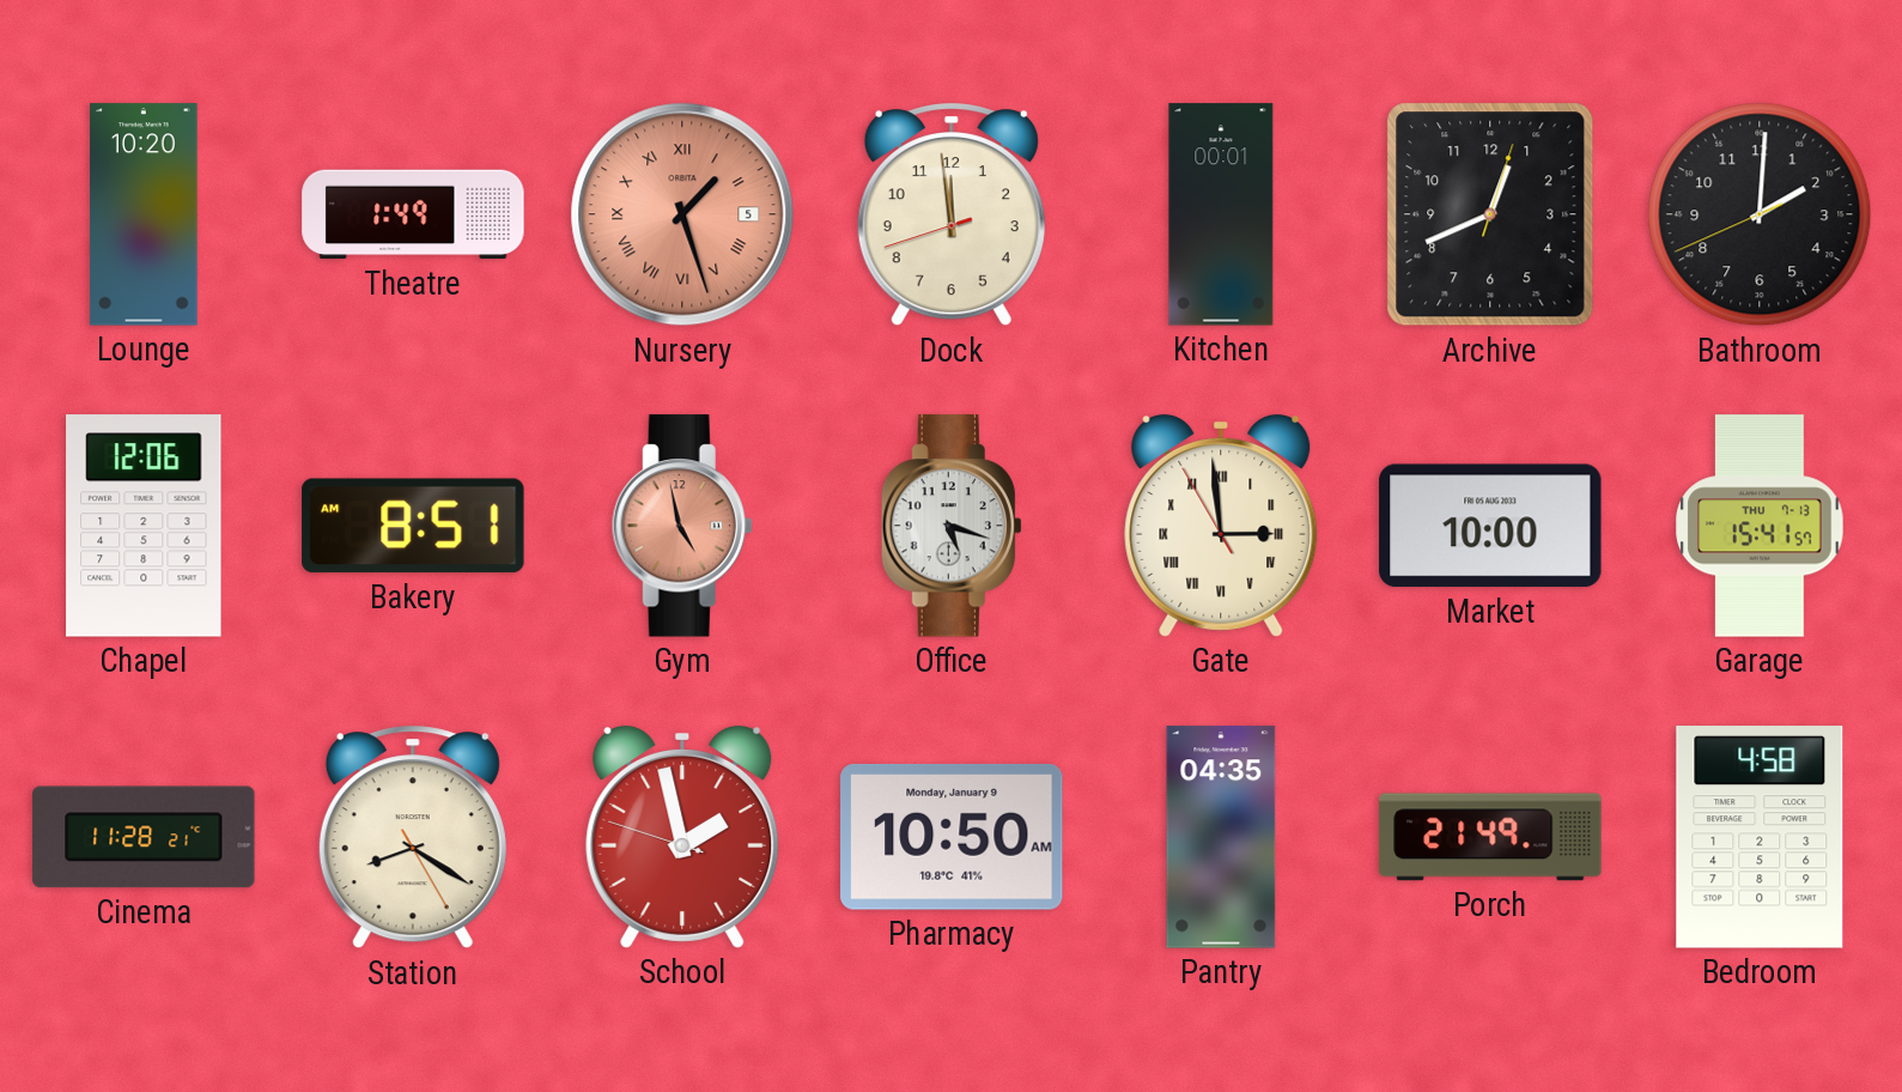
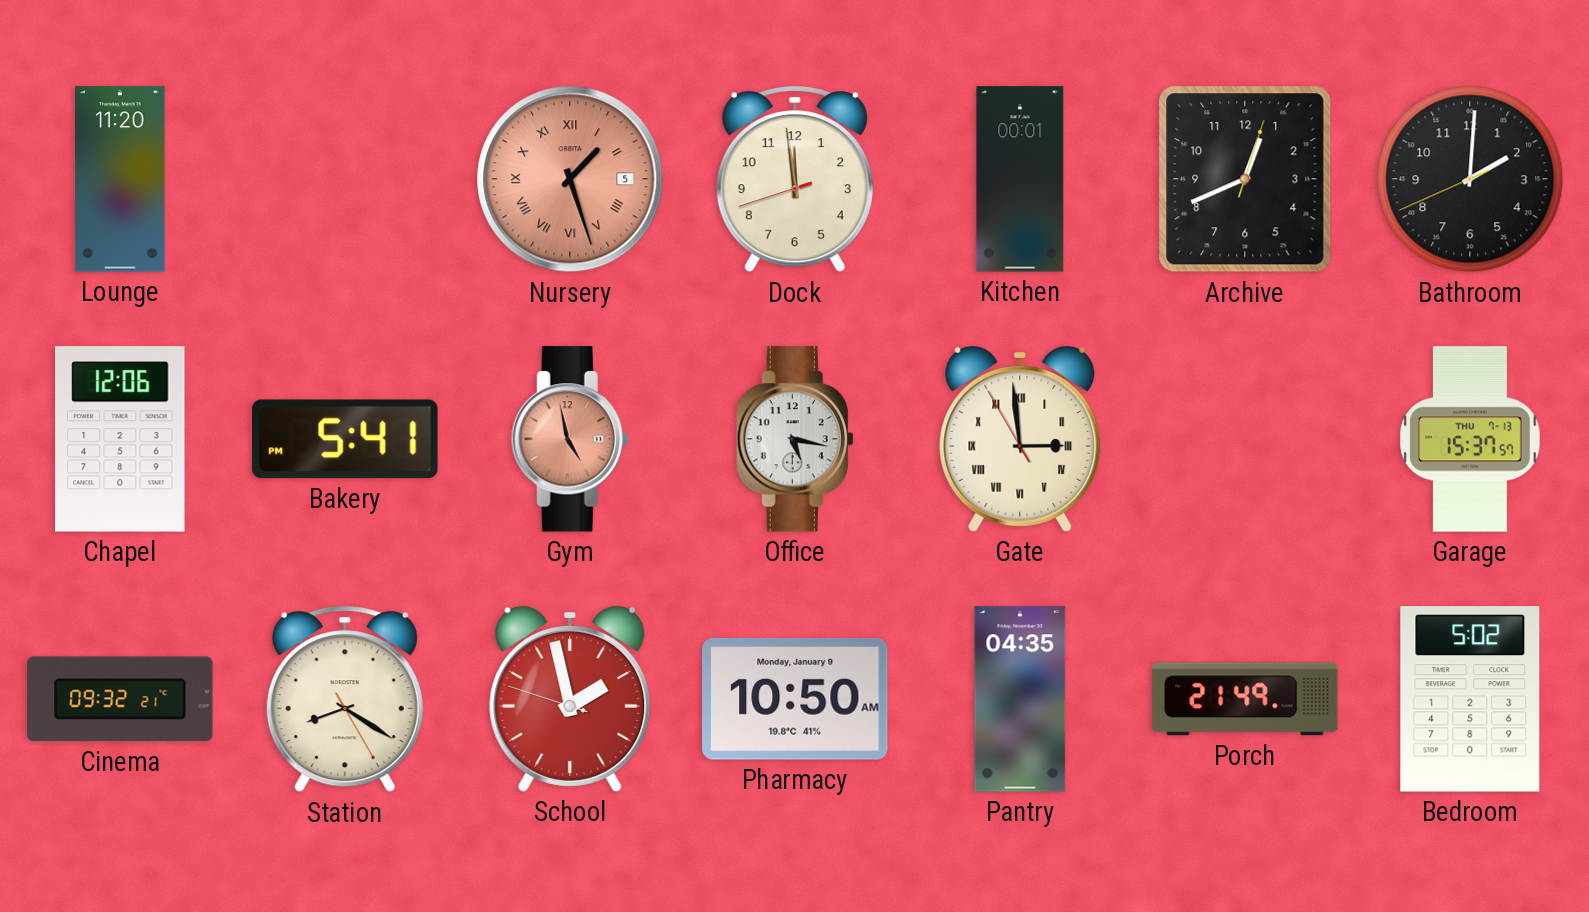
Lounge: 10:20 -> 11:20
Theatre: 1:49 -> none
Bakery: 8:51 -> 5:41
Office: 5:18 -> 5:17
Market: 10:00 -> none
Garage: 15:41 -> 15:37
Cinema: 11:28 -> 09:32
Bedroom: 4:58 -> 5:02
